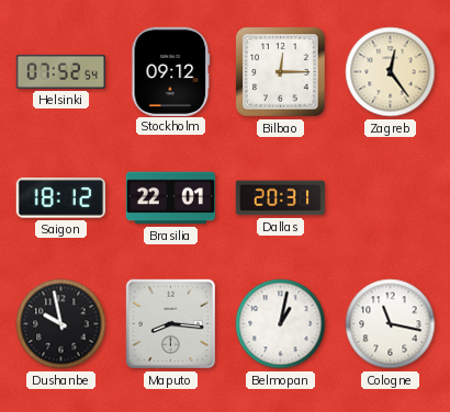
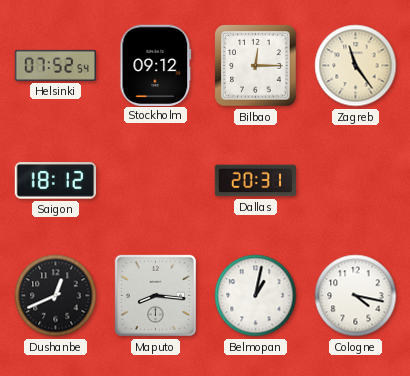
Zagreb: 12:24 -> 11:24
Brasilia: 22:01 -> none
Dushanbe: 9:58 -> 12:41
Cologne: 11:17 -> 4:17
